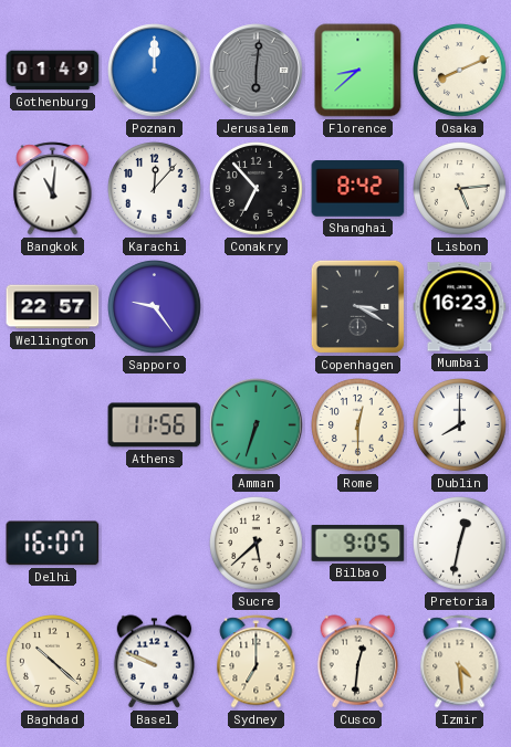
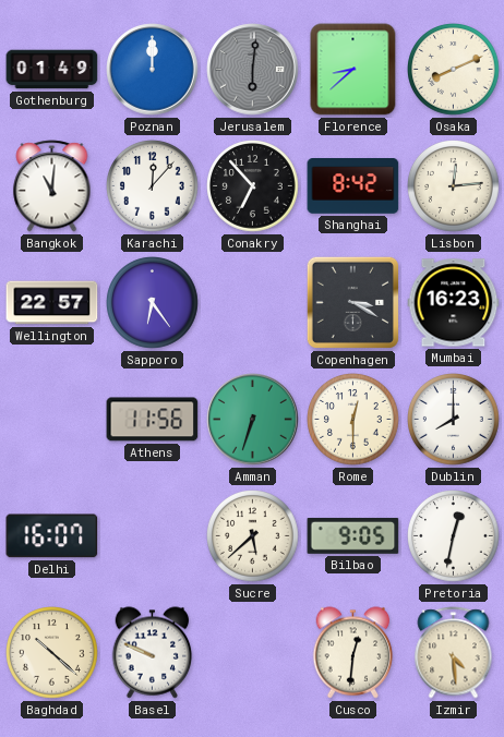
Lisbon: 5:14 -> 12:14
Sapporo: 9:24 -> 6:24
Sydney: 7:00 -> none
